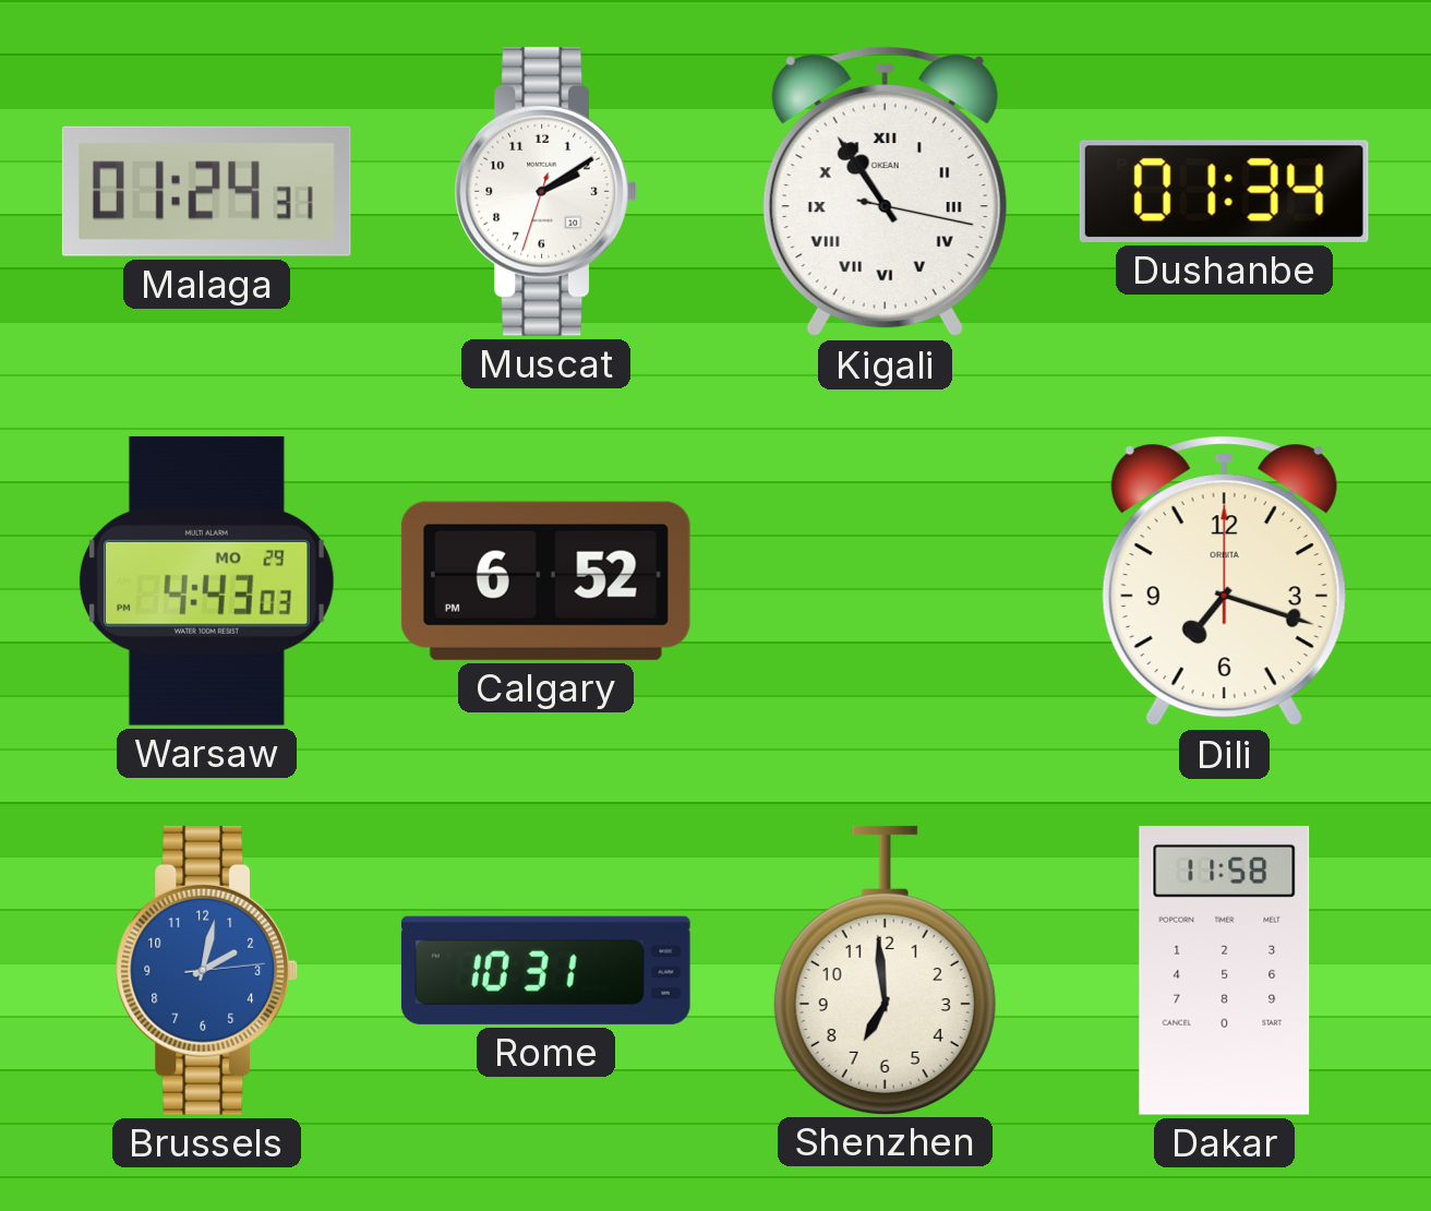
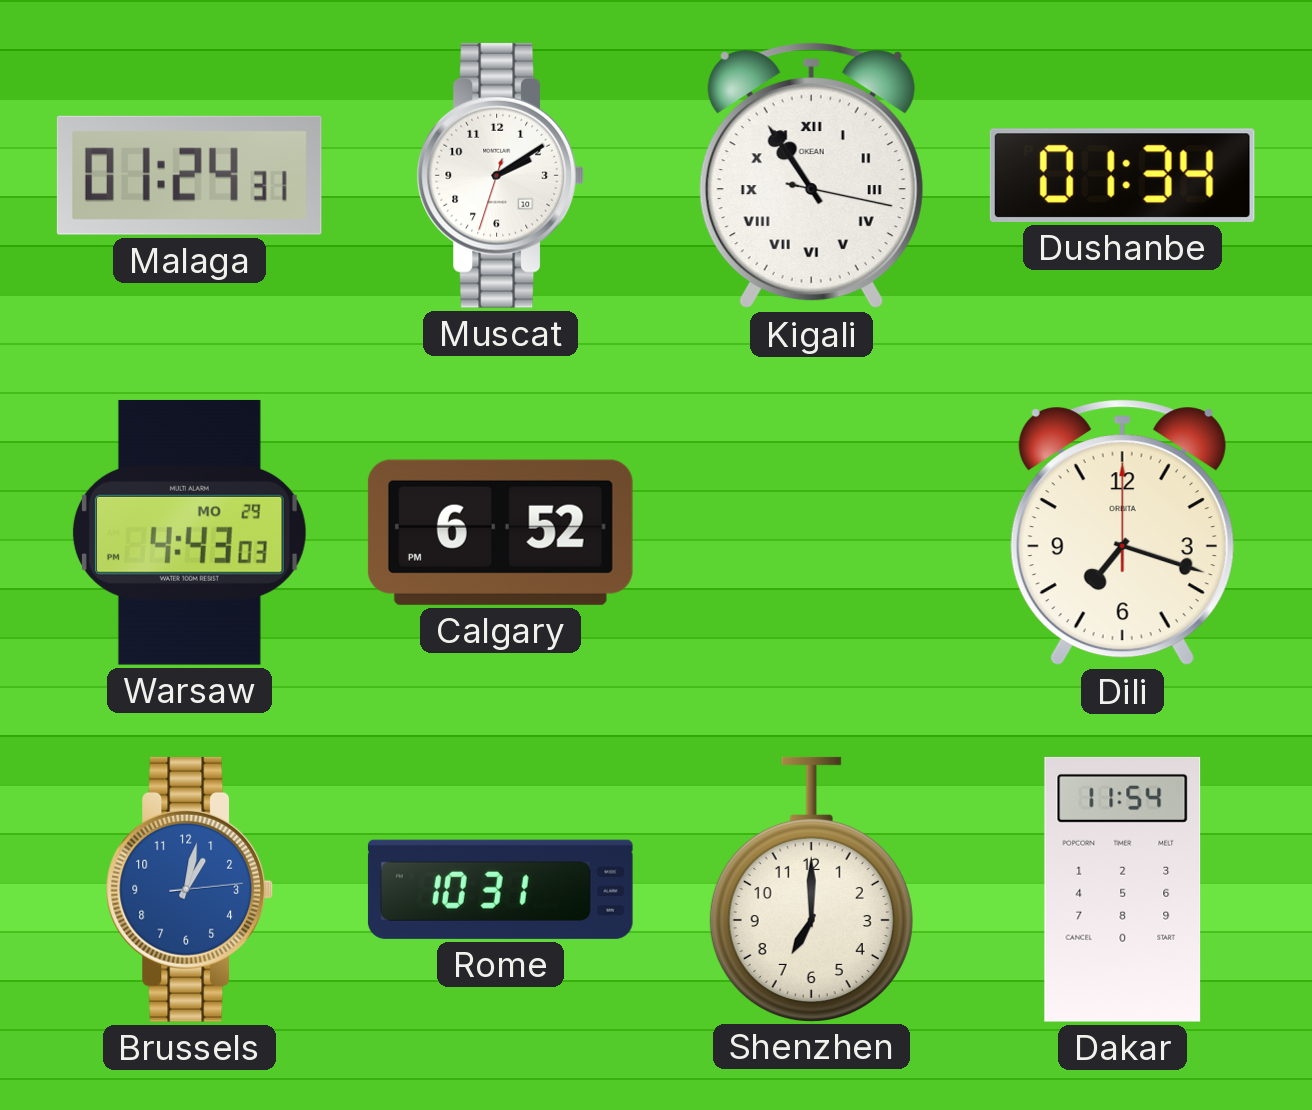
Brussels: 2:02 -> 1:02
Shenzhen: 6:59 -> 7:00
Dakar: 11:58 -> 11:54
